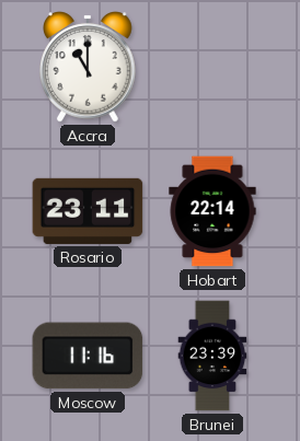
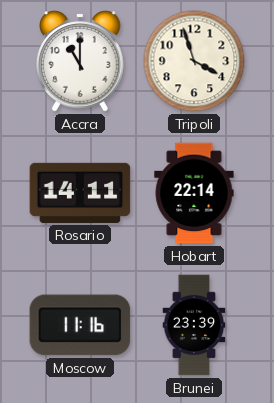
Tripoli: none -> 3:57
Rosario: 23:11 -> 14:11
